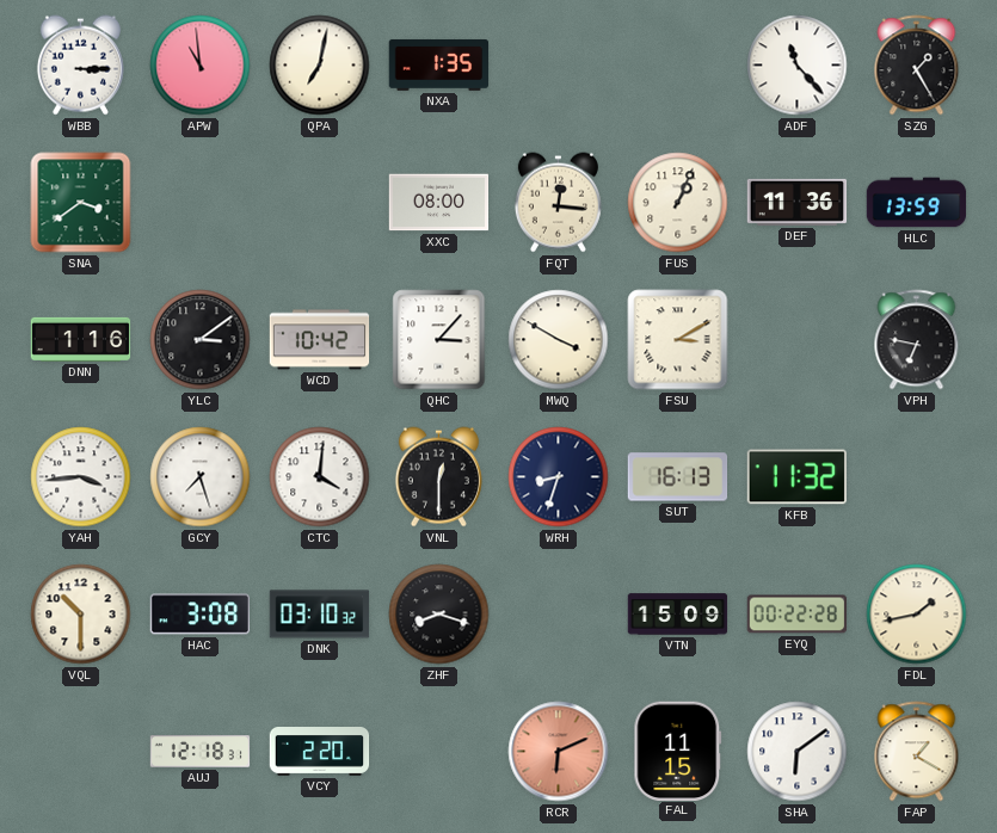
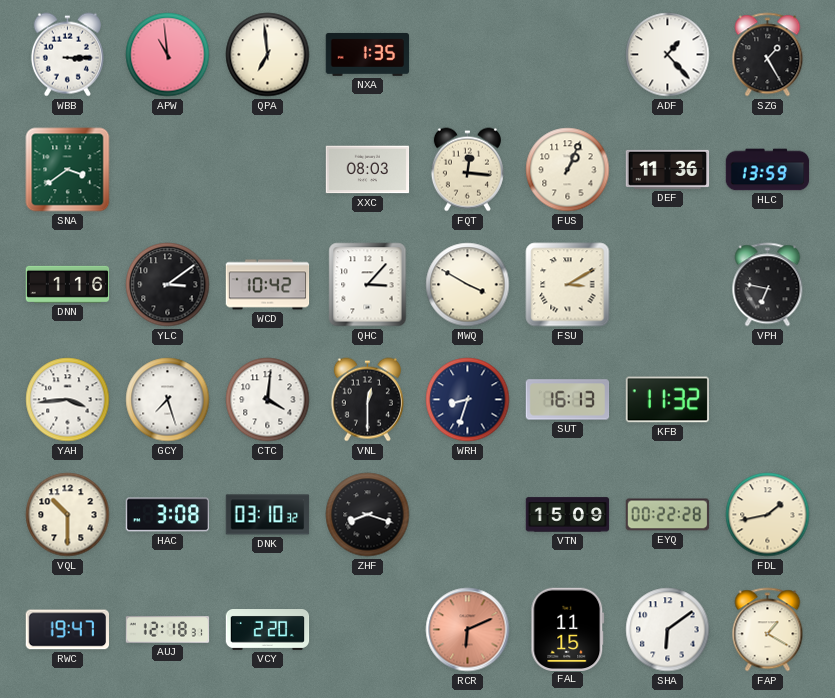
QPA: 7:02 -> 6:59
ADF: 11:23 -> 1:23
XXC: 08:00 -> 08:03
RWC: none -> 19:47
